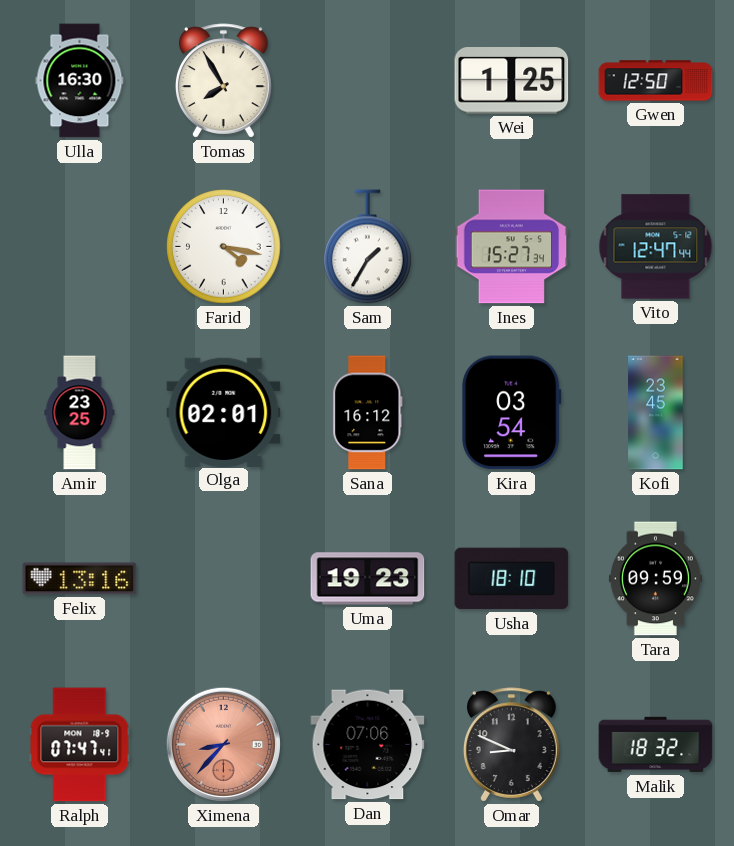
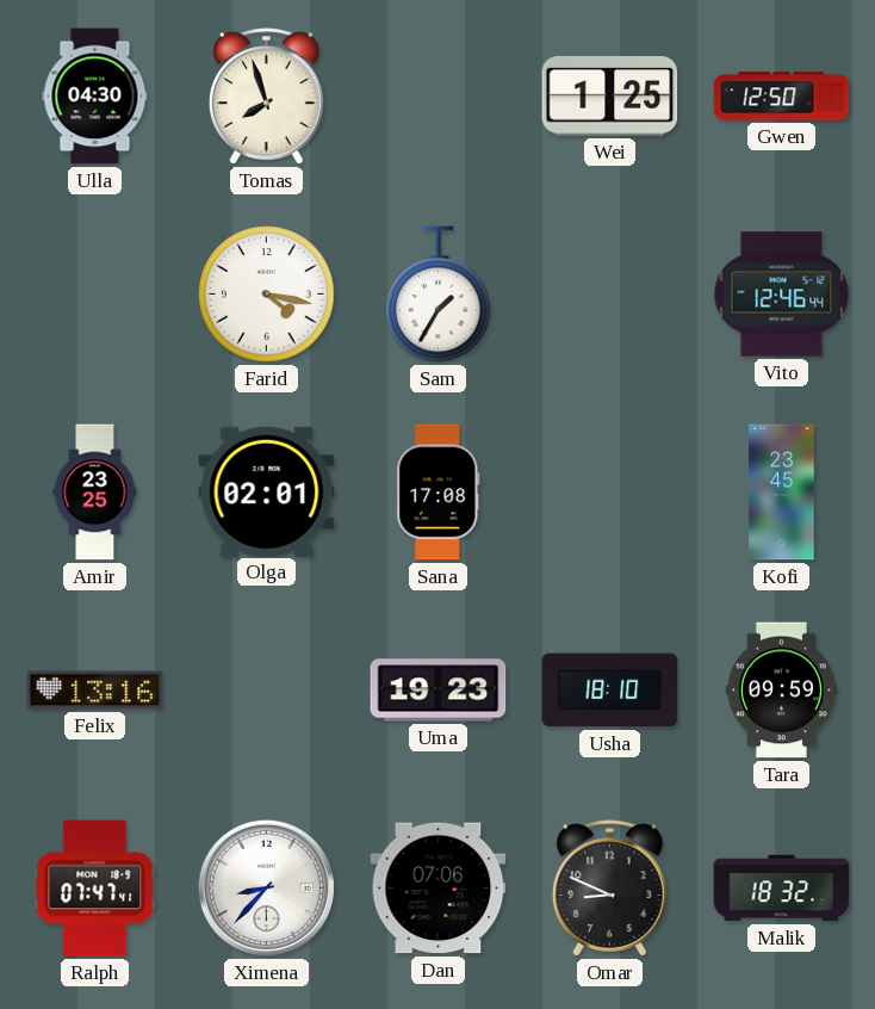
Ulla: 16:30 -> 04:30
Tomas: 7:55 -> 7:57
Ines: 15:27 -> none
Vito: 12:47 -> 12:46
Sana: 16:12 -> 17:08
Kira: 03:54 -> none
Ximena dial: salmon -> white
